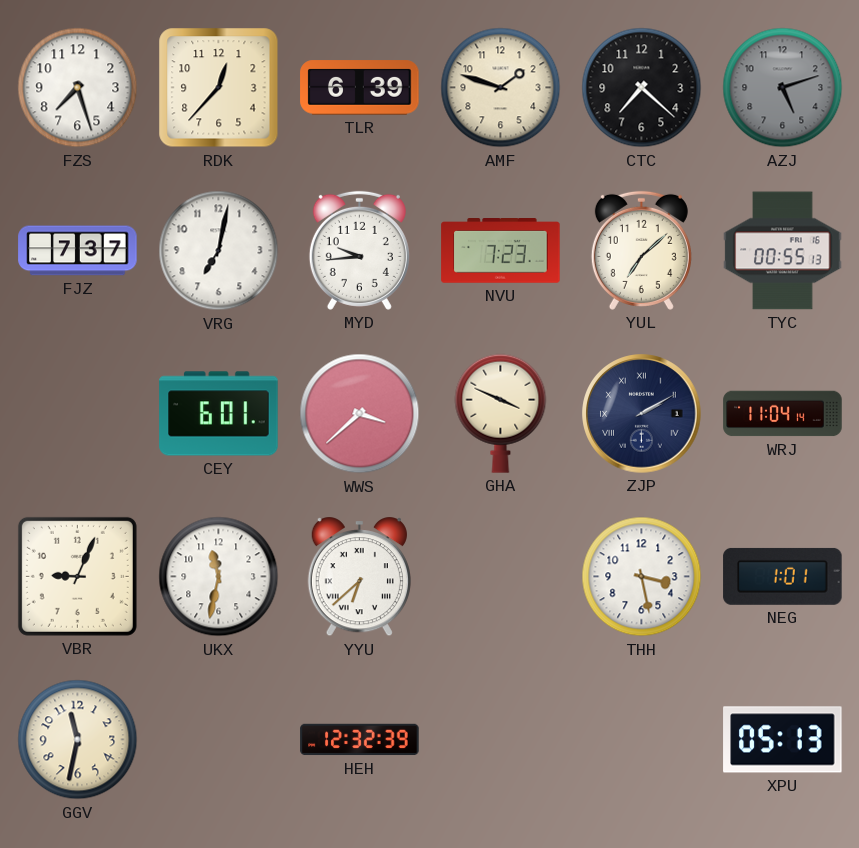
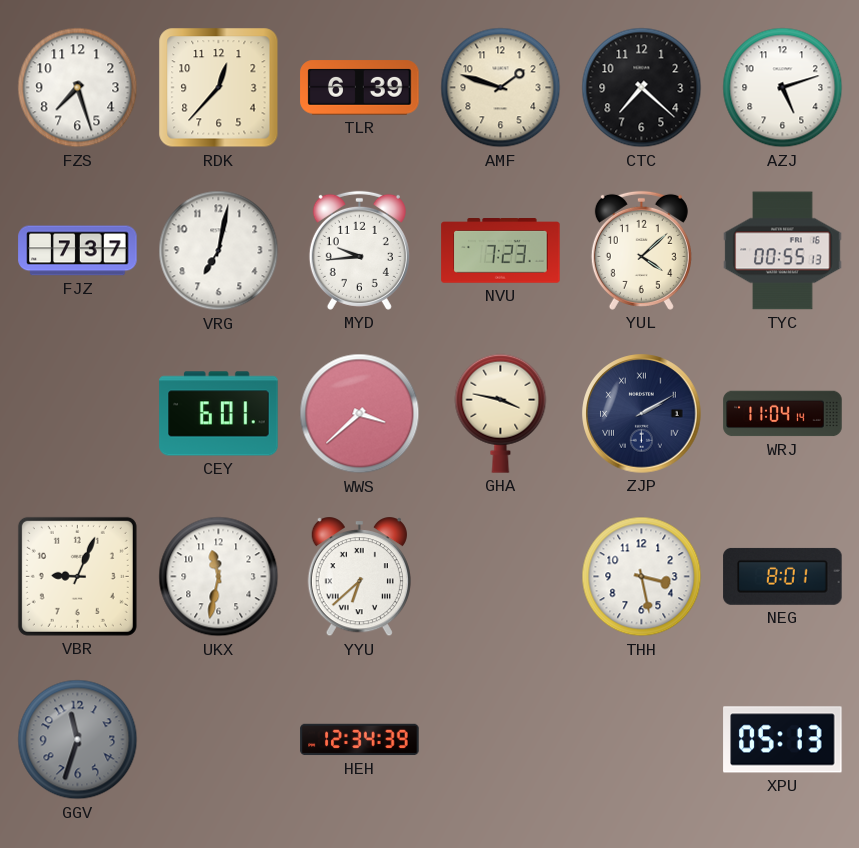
AZJ dial: grey -> white
YUL: 7:08 -> 4:08
GHA: 3:49 -> 3:47
NEG: 1:01 -> 8:01
GGV: 11:32 -> 11:33
GGV dial: cream -> grey
HEH: 12:32 -> 12:34
